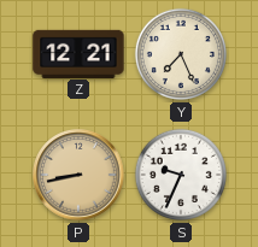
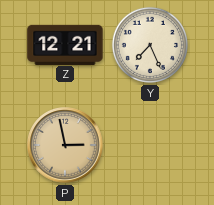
P: 8:43 -> 2:58
S: 9:34 -> none
